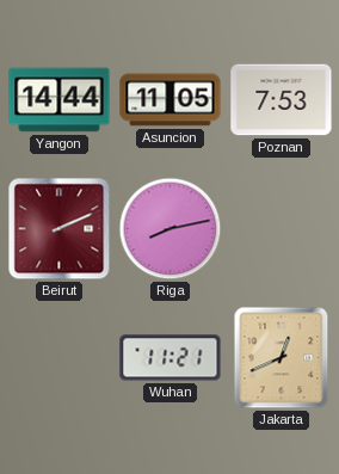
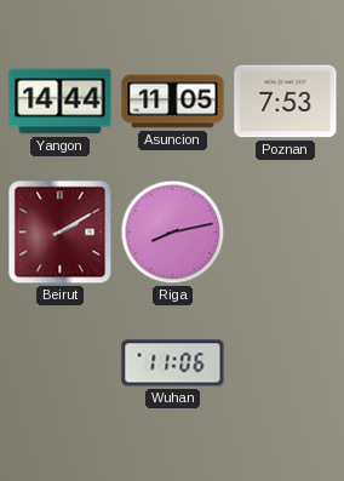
Beirut: 2:11 -> 2:10
Wuhan: 11:21 -> 11:06
Jakarta: 12:41 -> none
